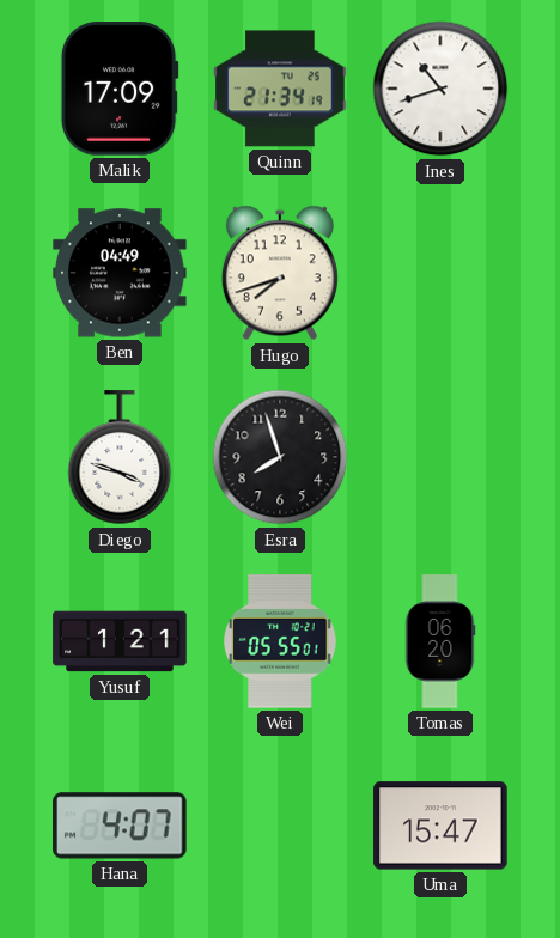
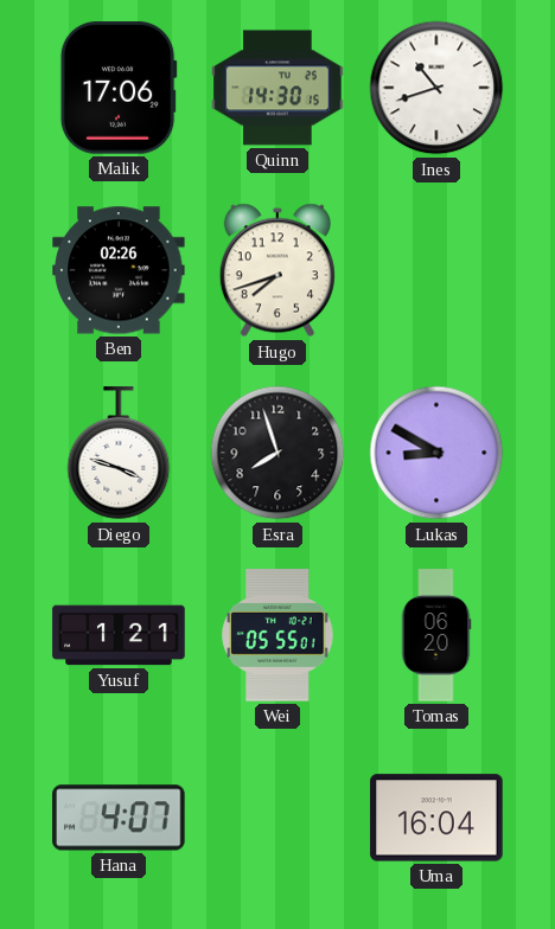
Malik: 17:09 -> 17:06
Quinn: 21:34 -> 14:30
Ben: 04:49 -> 02:26
Lukas: none -> 8:50
Uma: 15:47 -> 16:04
